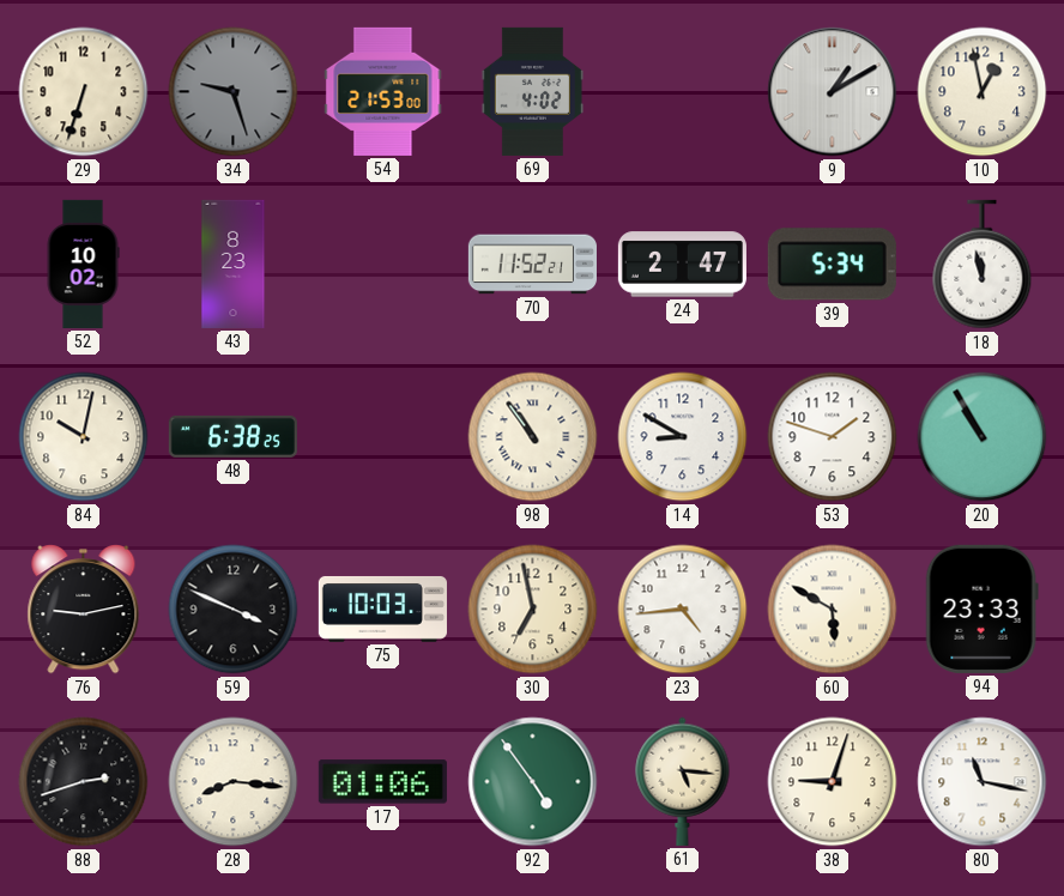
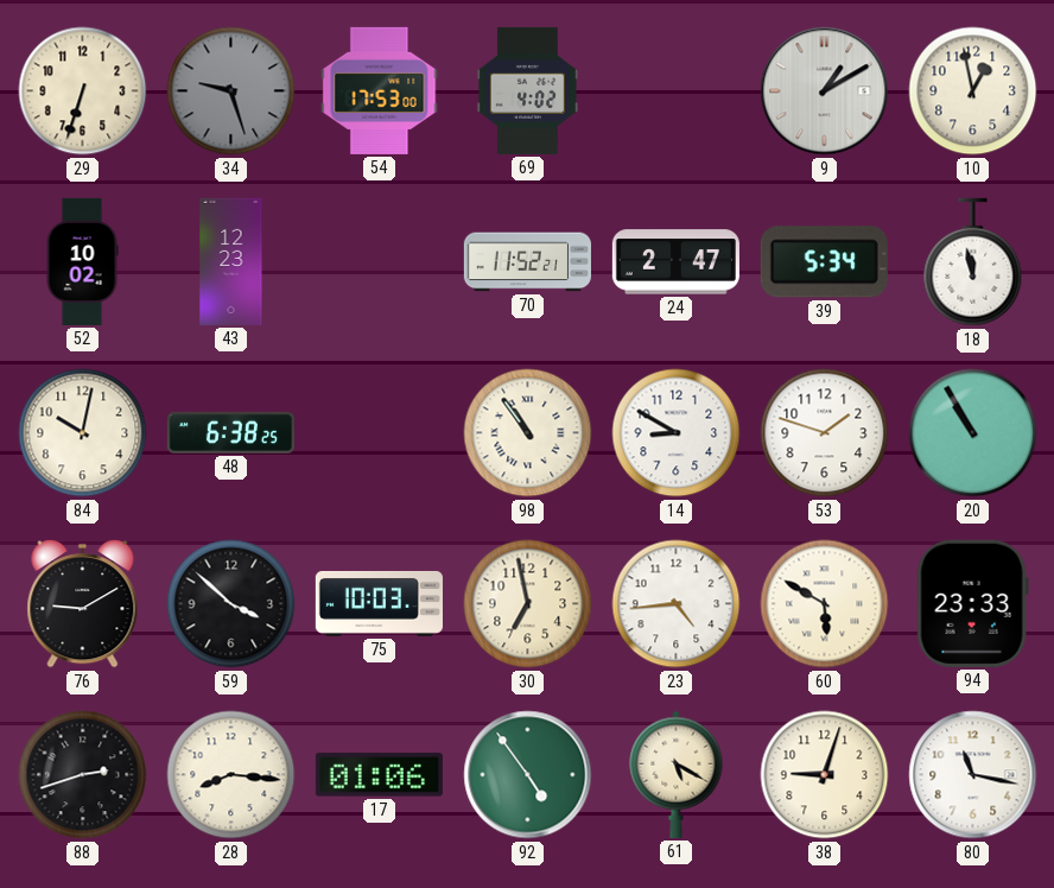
54: 21:53 -> 17:53
43: 8:23 -> 12:23
76: 9:13 -> 9:10
59: 3:49 -> 3:52
61: 5:16 -> 5:20
